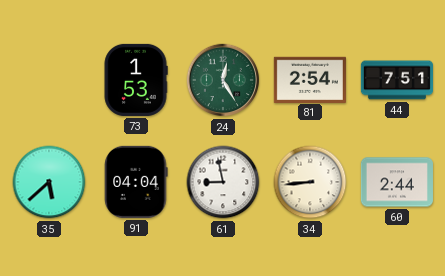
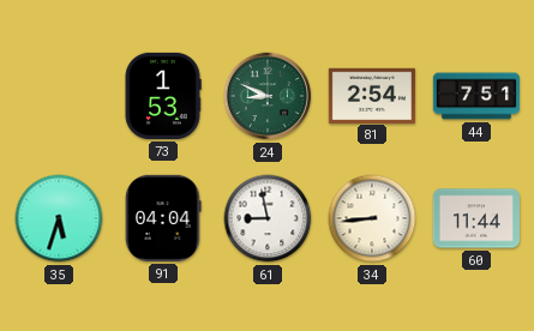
24: 12:25 -> 8:49
35: 5:38 -> 5:33
60: 2:44 -> 11:44
